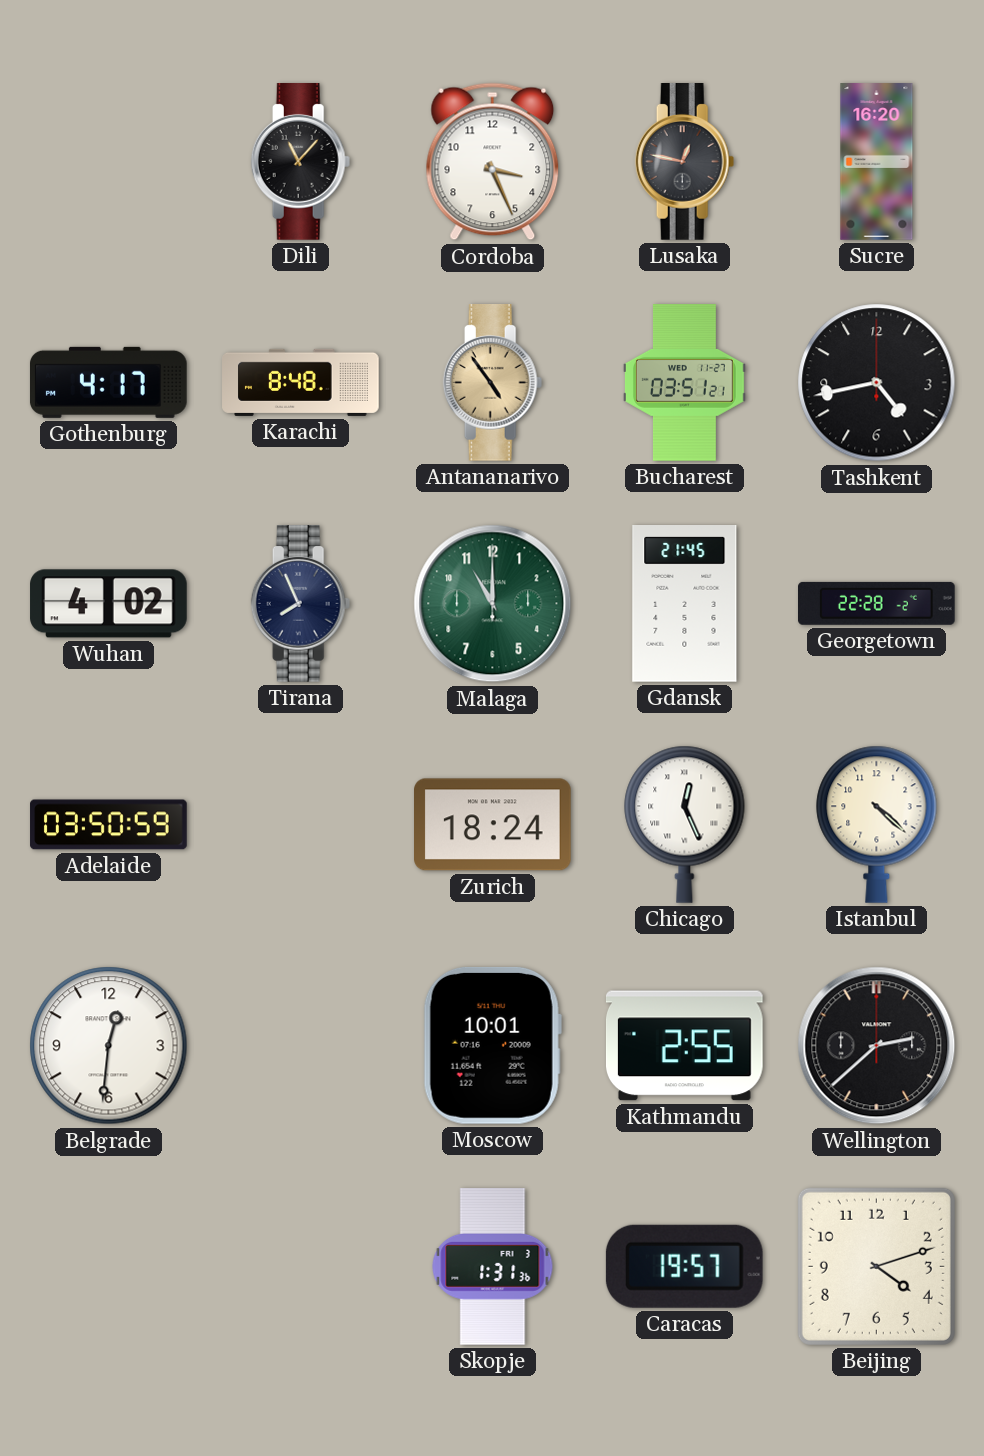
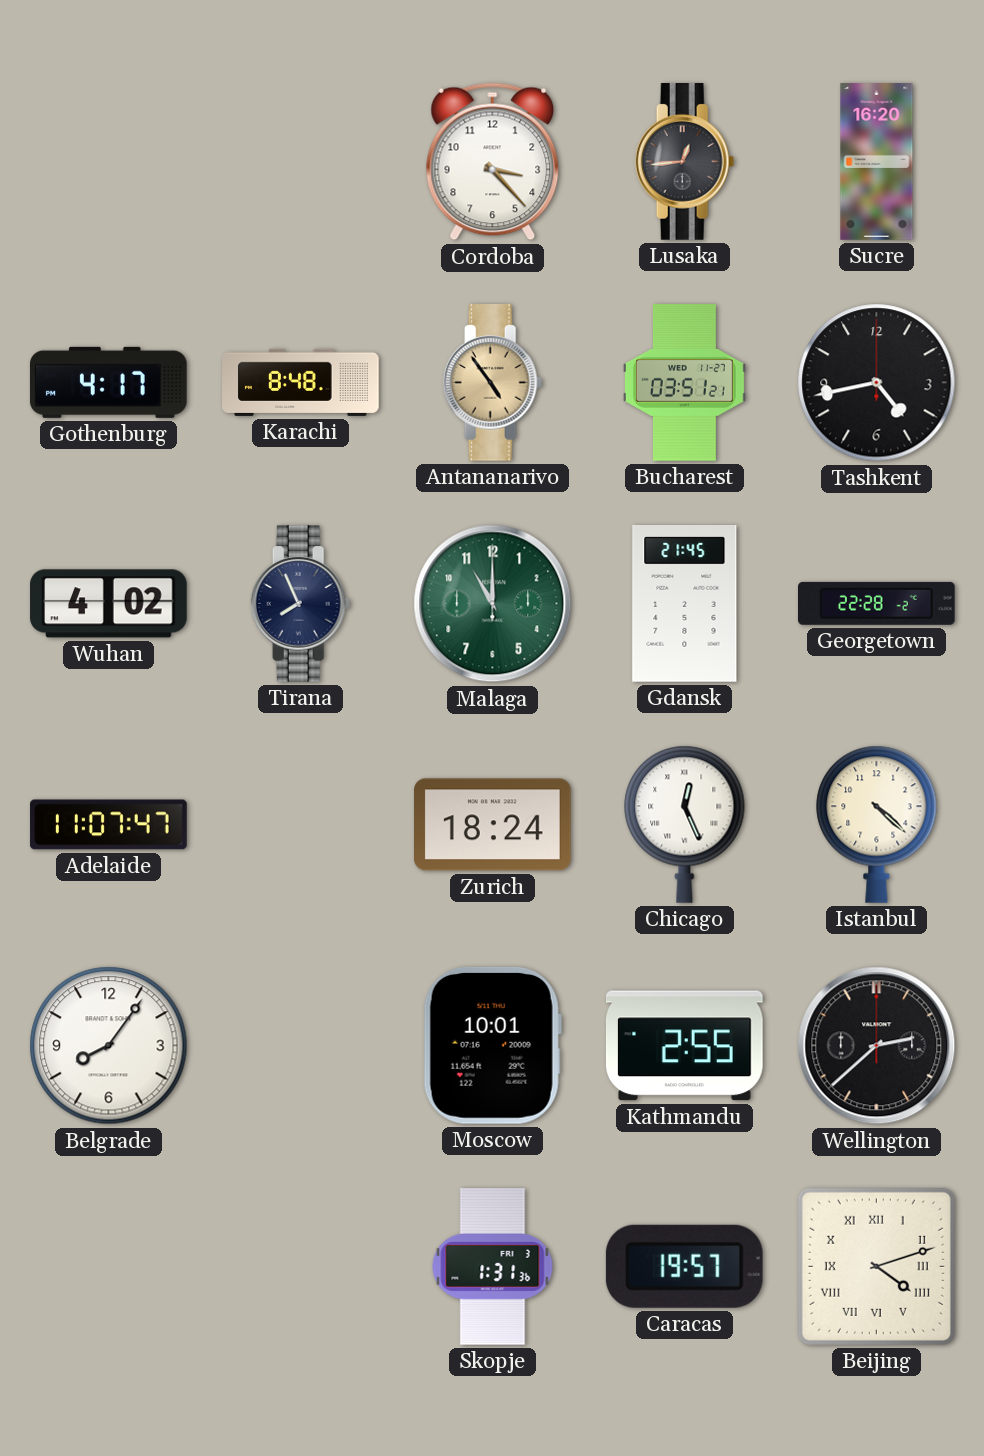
Dili: 11:07 -> none
Cordoba: 3:26 -> 3:23
Lusaka: 12:47 -> 12:44
Adelaide: 03:50 -> 11:07
Belgrade: 12:31 -> 8:06
Beijing numerals: Arabic -> Roman
